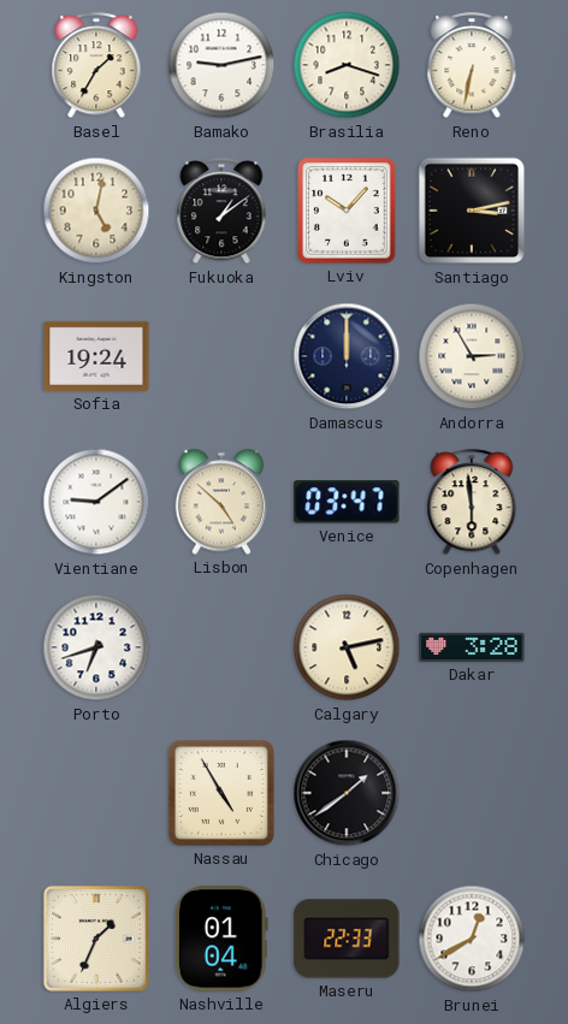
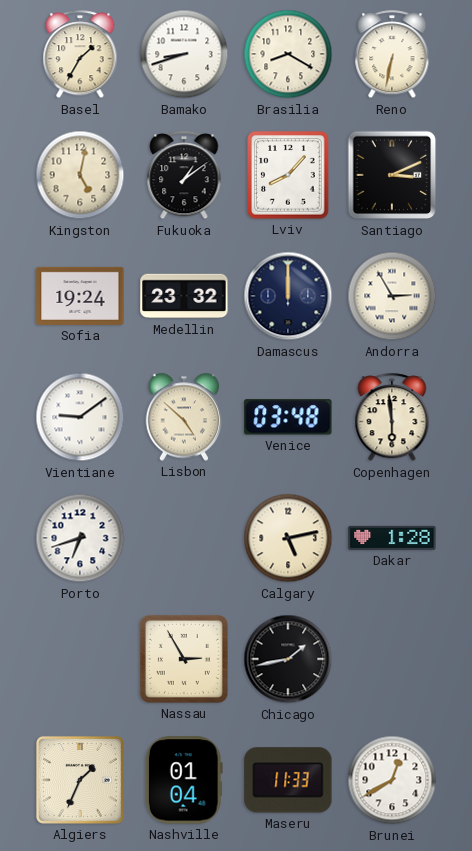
Bamako: 9:13 -> 8:42
Brasilia: 8:18 -> 8:20
Lviv: 10:07 -> 8:07
Santiago: 3:13 -> 3:11
Medellin: none -> 23:32
Venice: 03:47 -> 03:48
Dakar: 3:28 -> 1:28
Nassau: 4:55 -> 2:55
Chicago: 1:39 -> 1:43
Maseru: 22:33 -> 11:33
